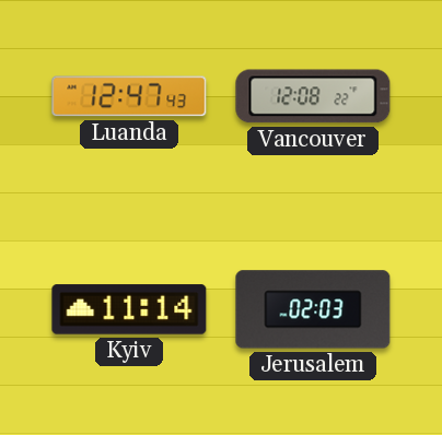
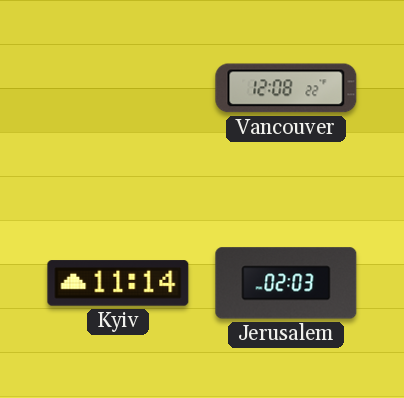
Luanda: 12:47 -> none
